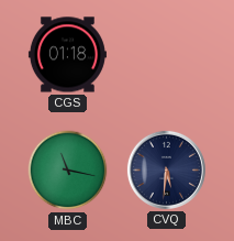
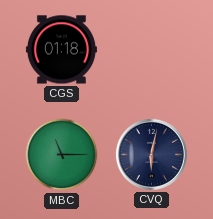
MBC: 11:17 -> 11:15
CVQ: 5:31 -> 6:02
